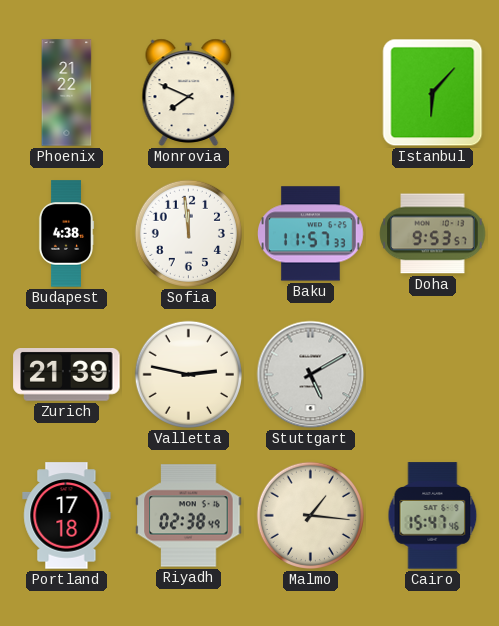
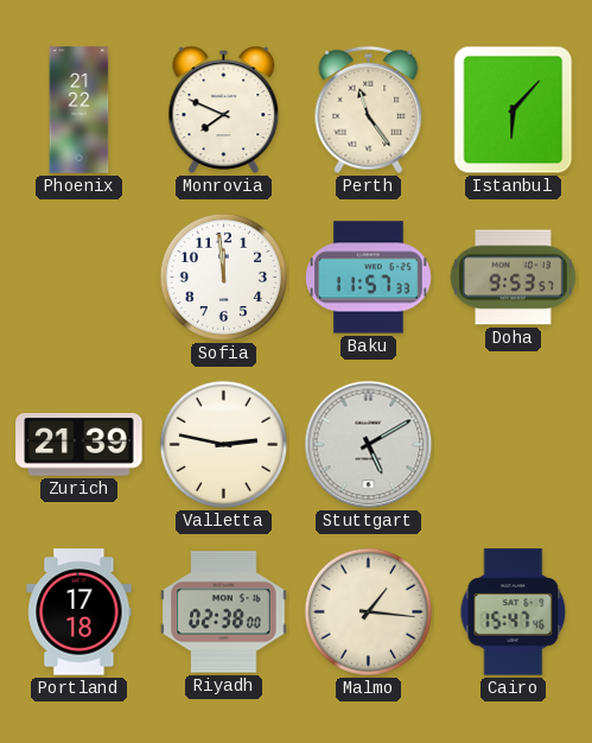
Perth: none -> 11:24
Budapest: 4:38 -> none
Riyadh: 02:38:49 -> 02:38:00
